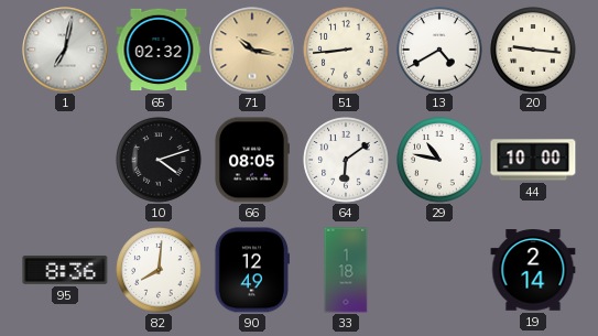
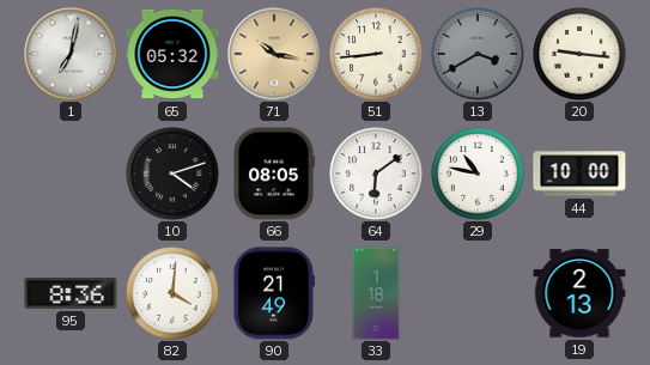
65: 02:32 -> 05:32
13: 4:40 -> 3:40
13 dial: white -> grey
82: 8:01 -> 4:01
90: 12:49 -> 21:49
19: 2:14 -> 2:13
